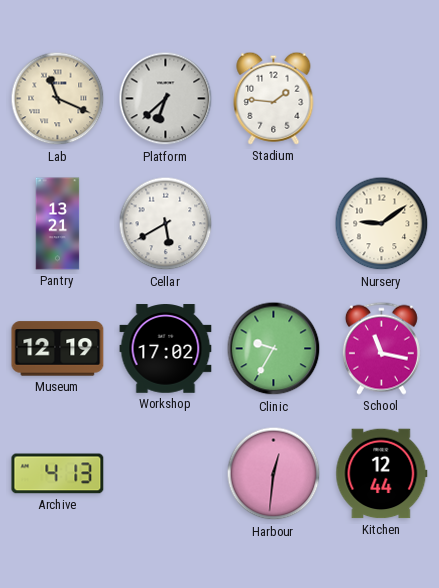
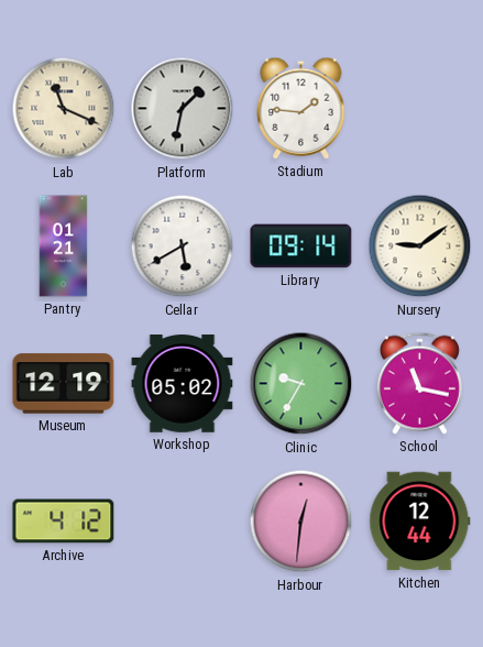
Platform: 6:38 -> 1:32
Pantry: 13:21 -> 01:21
Library: none -> 09:14
Workshop: 17:02 -> 05:02
Archive: 4:13 -> 4:12
